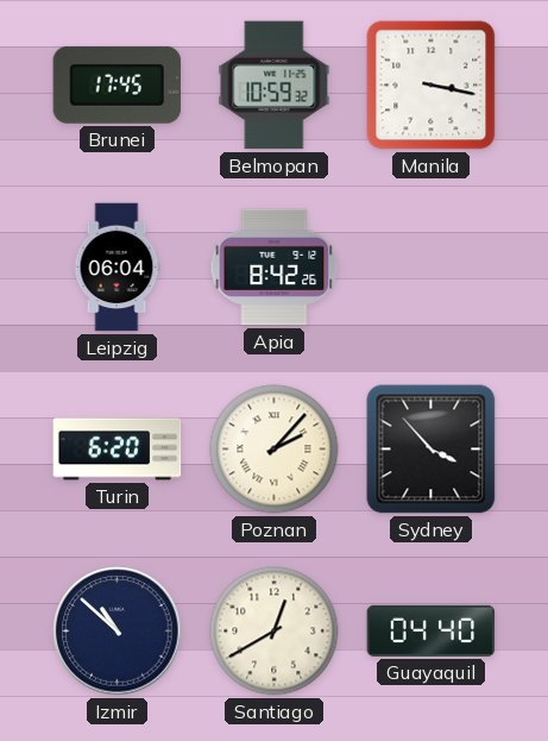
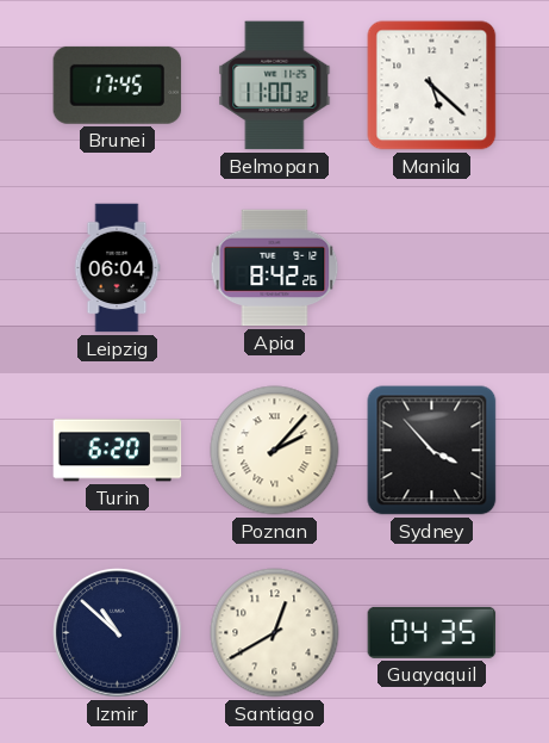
Belmopan: 10:59 -> 11:00
Manila: 3:17 -> 5:22
Guayaquil: 04:40 -> 04:35
